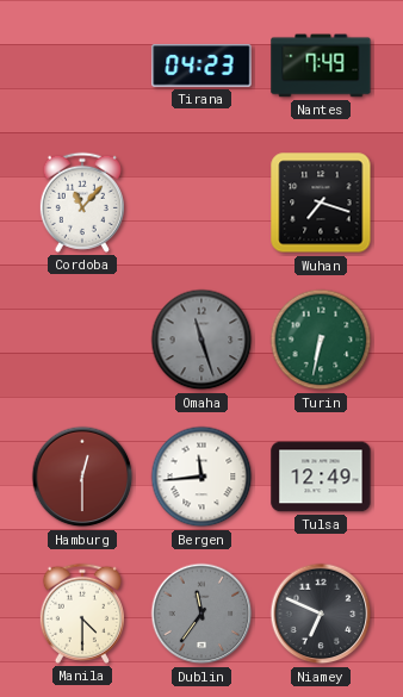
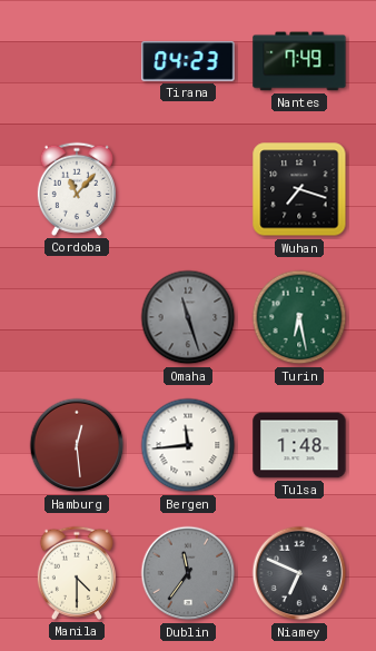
Turin: 6:32 -> 6:28
Hamburg: 12:30 -> 12:29
Tulsa: 12:49 -> 1:48
